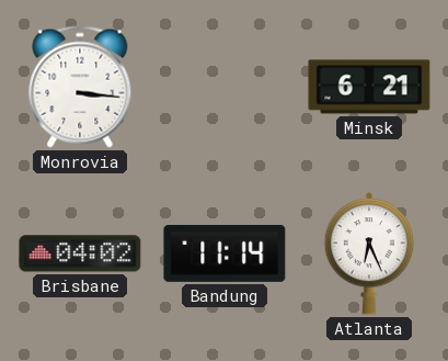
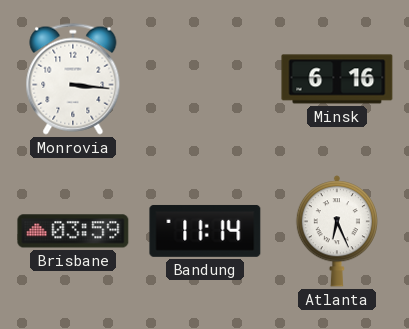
Minsk: 6:21 -> 6:16
Brisbane: 04:02 -> 03:59
